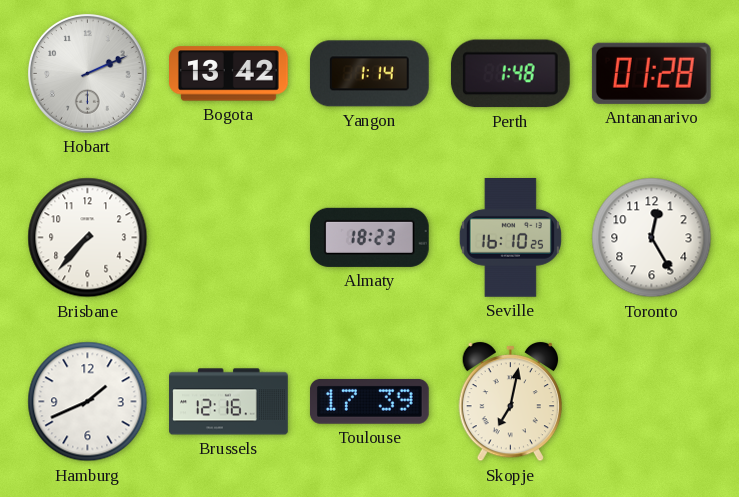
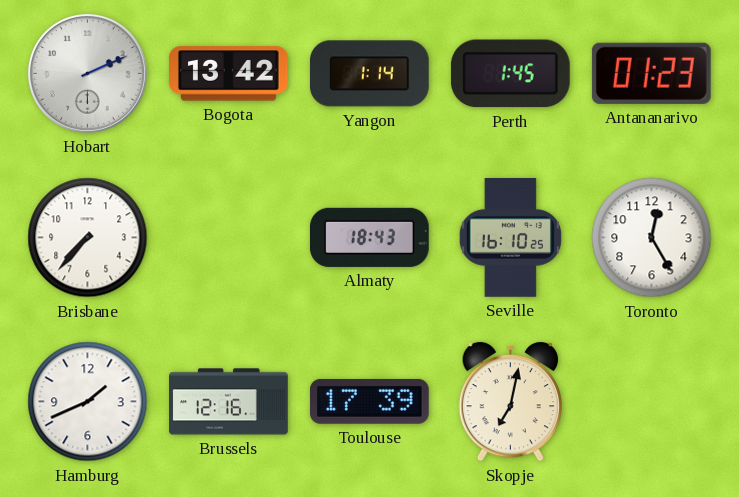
Perth: 1:48 -> 1:45
Antananarivo: 01:28 -> 01:23
Almaty: 18:23 -> 18:43
